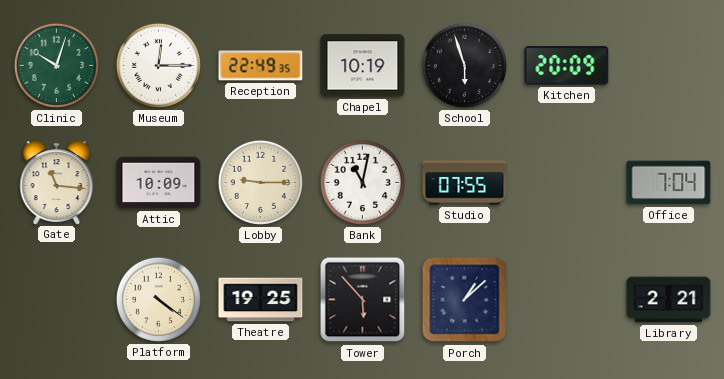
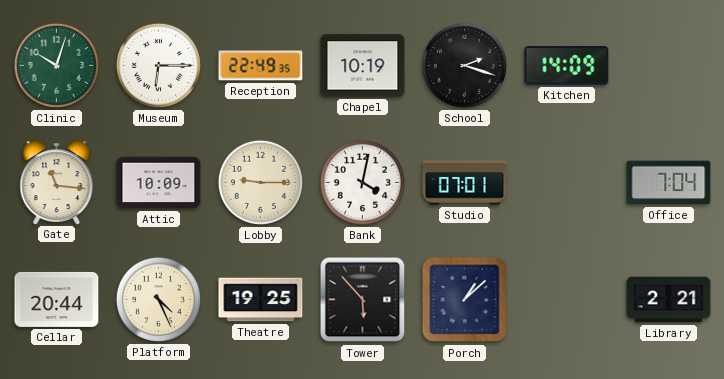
Museum: 12:15 -> 6:15
School: 5:57 -> 2:18
Kitchen: 20:09 -> 14:09
Bank: 11:02 -> 4:02
Studio: 07:55 -> 07:01
Cellar: none -> 20:44
Platform: 4:21 -> 4:26
